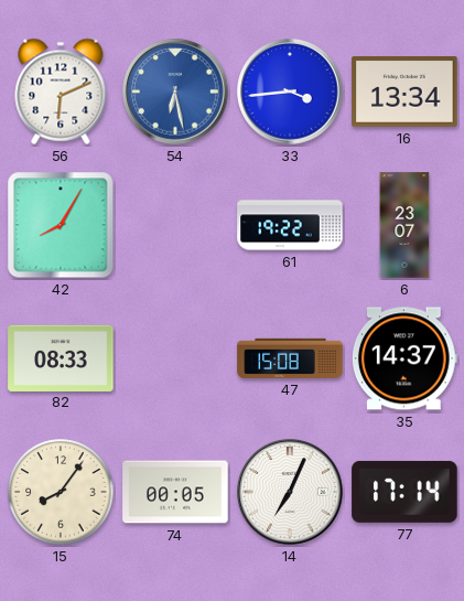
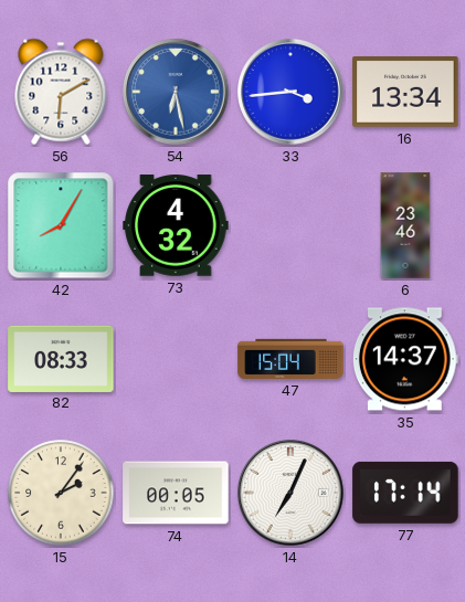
56: 6:11 -> 6:10
73: none -> 4:32
61: 19:22 -> none
6: 23:07 -> 23:46
47: 15:08 -> 15:04
15: 8:06 -> 2:06
